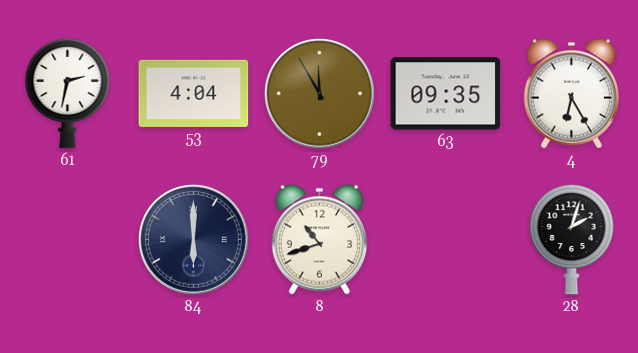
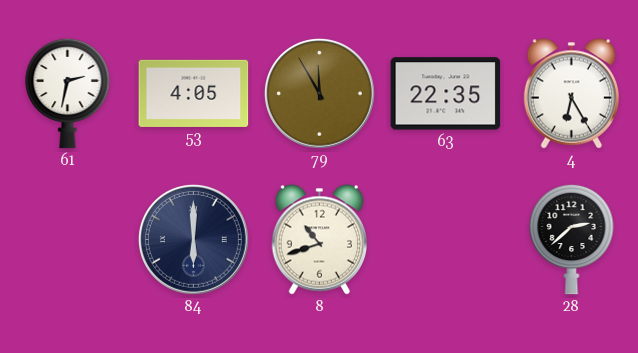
53: 4:04 -> 4:05
63: 09:35 -> 22:35
28: 2:03 -> 2:38
